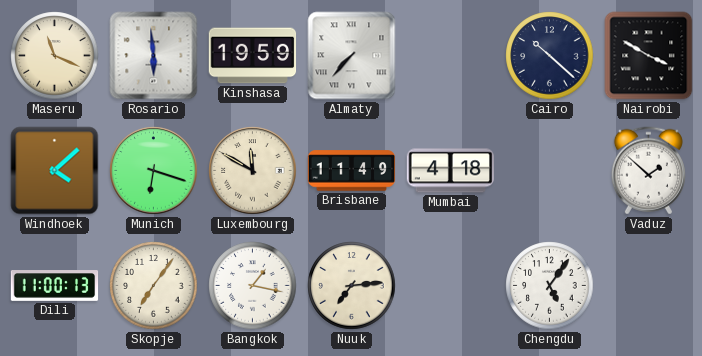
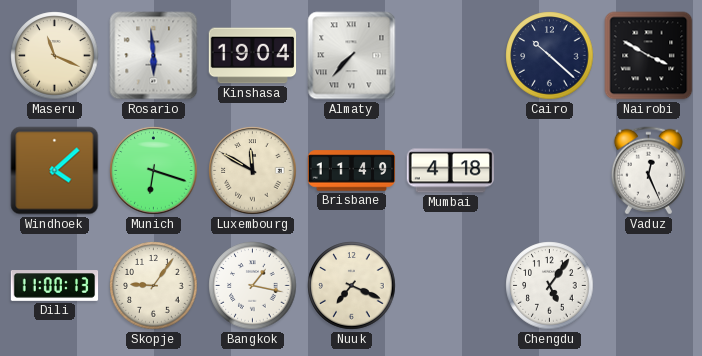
Kinshasa: 19:59 -> 19:04
Vaduz: 1:52 -> 12:26
Skopje: 7:06 -> 9:06
Nuuk: 7:14 -> 7:19
